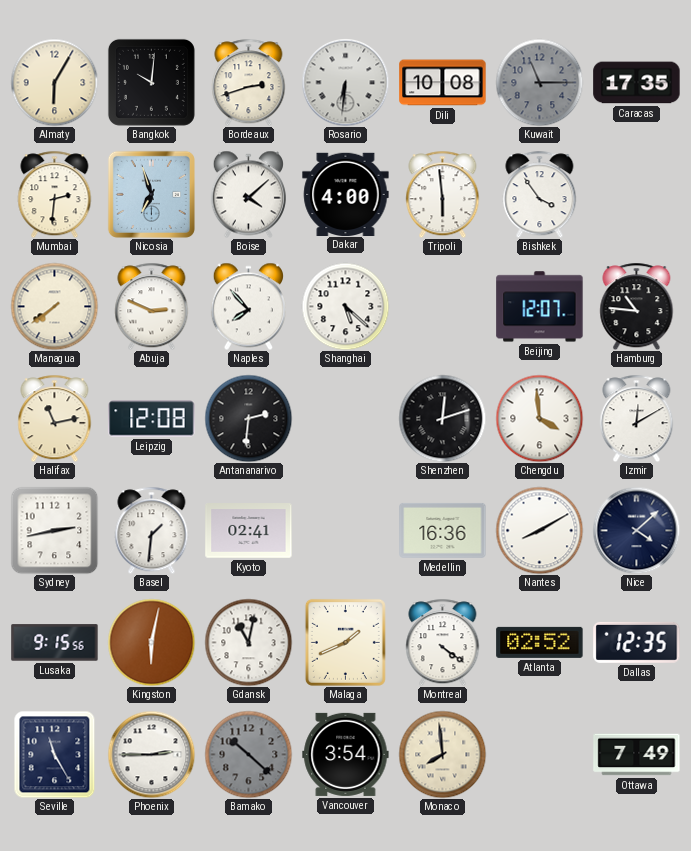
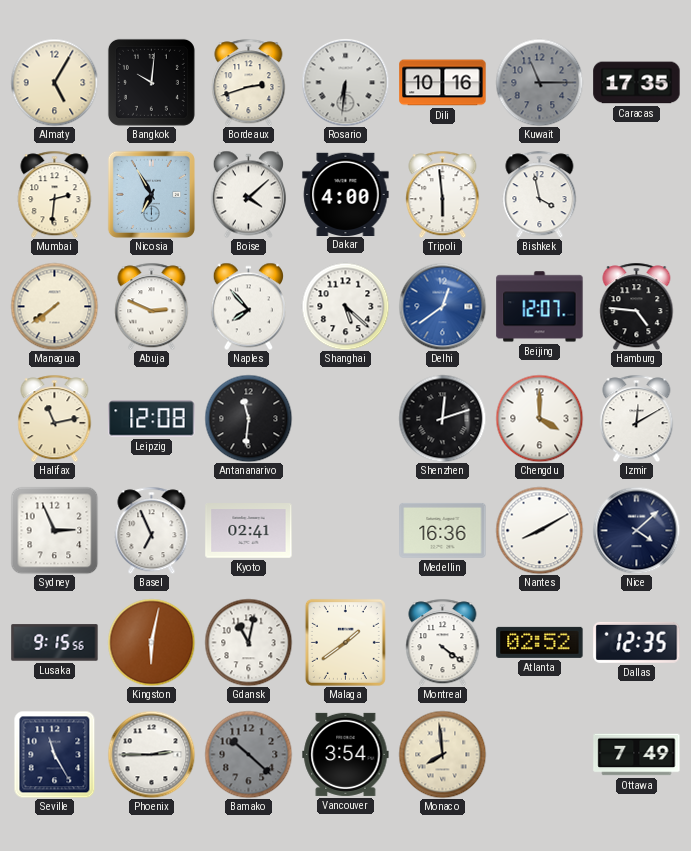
Almaty: 6:05 -> 5:05
Dili: 10:08 -> 10:16
Nicosia: 6:57 -> 6:55
Bishkek: 3:54 -> 3:58
Delhi: none -> 12:39
Hamburg: 10:46 -> 4:46
Antananarivo: 2:31 -> 11:31
Chengdu: 3:59 -> 4:00
Sydney: 2:43 -> 2:56
Basel: 1:31 -> 6:56
Malaga: 1:41 -> 1:39
